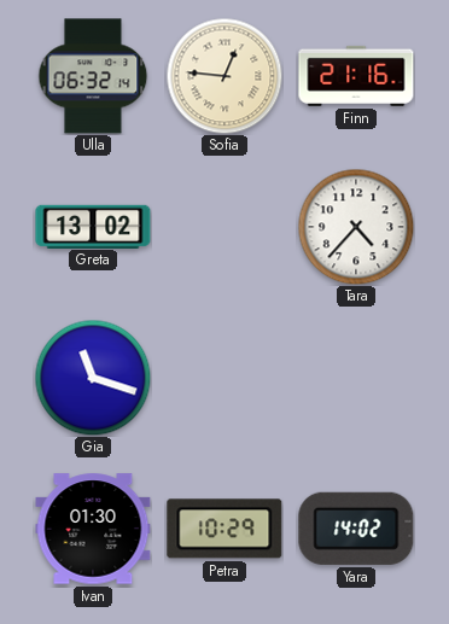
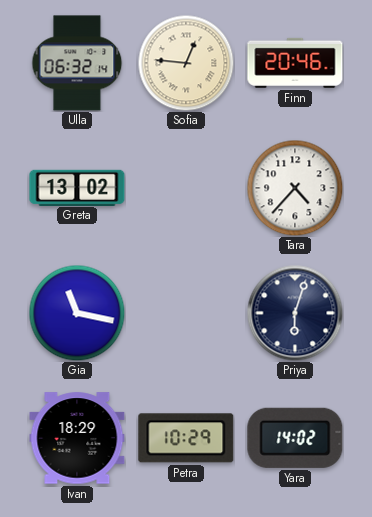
Finn: 21:16 -> 20:46
Gia: 11:18 -> 11:17
Priya: none -> 6:03
Ivan: 01:30 -> 18:29
